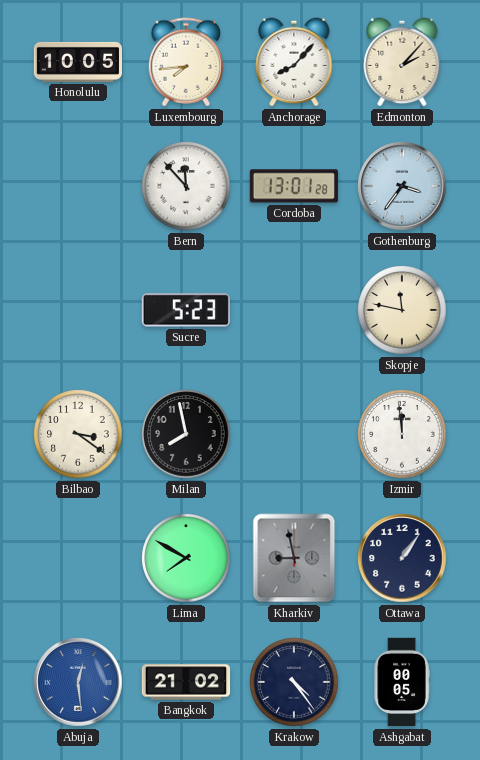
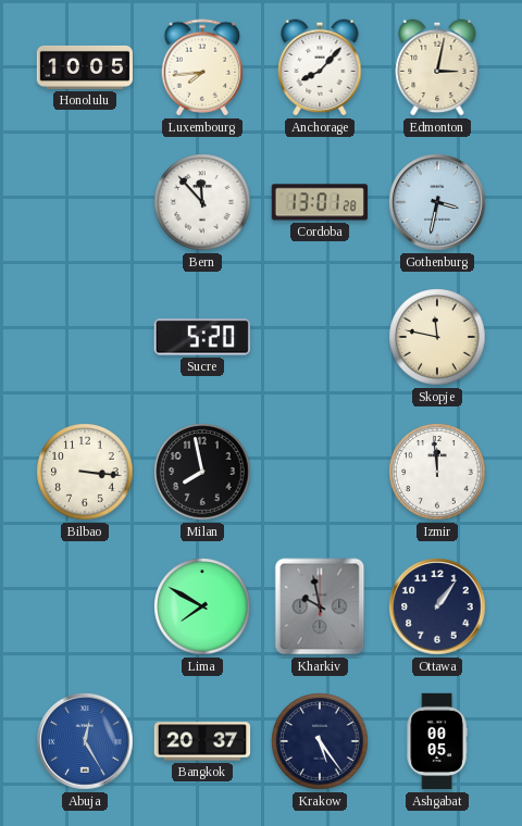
Edmonton: 2:07 -> 3:02
Gothenburg: 3:36 -> 3:32
Sucre: 5:23 -> 5:20
Bilbao: 3:21 -> 3:16
Kharkiv: 8:58 -> 9:58
Abuja: 12:29 -> 12:25
Bangkok: 21:02 -> 20:37
Krakow: 4:24 -> 5:24
